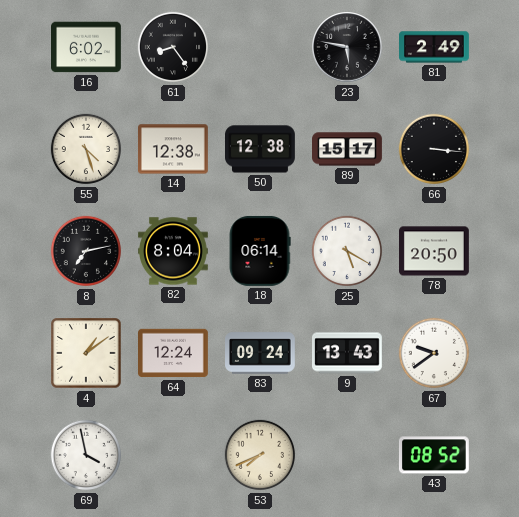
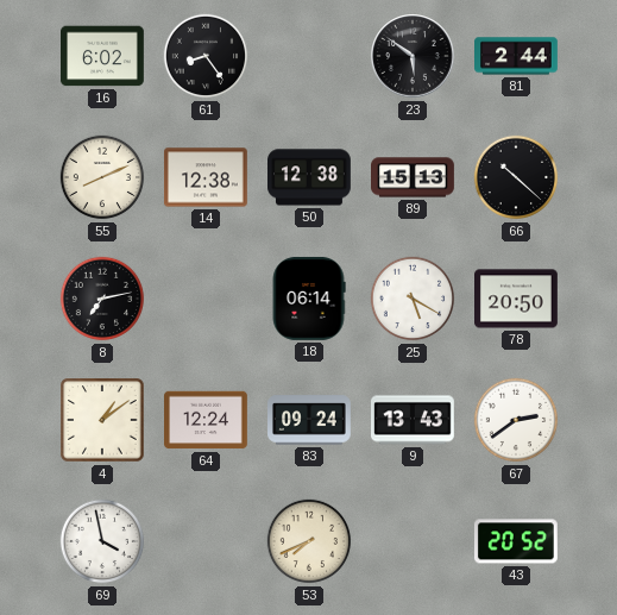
23: 5:47 -> 5:51
81: 2:49 -> 2:44
55: 4:27 -> 8:11
89: 15:17 -> 15:13
66: 3:16 -> 10:22
82: 8:04 -> none
67: 9:39 -> 2:39
43: 08:52 -> 20:52
